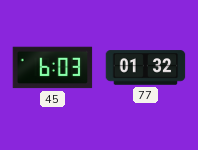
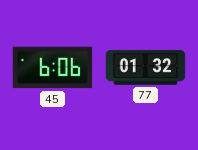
45: 6:03 -> 6:06
